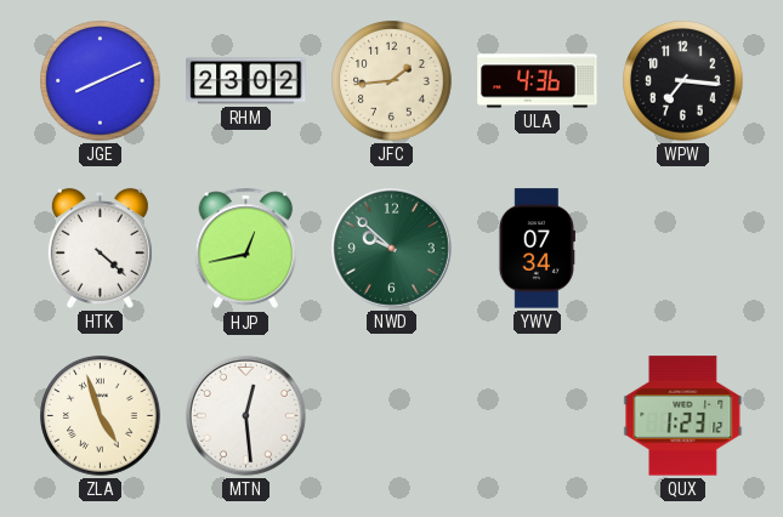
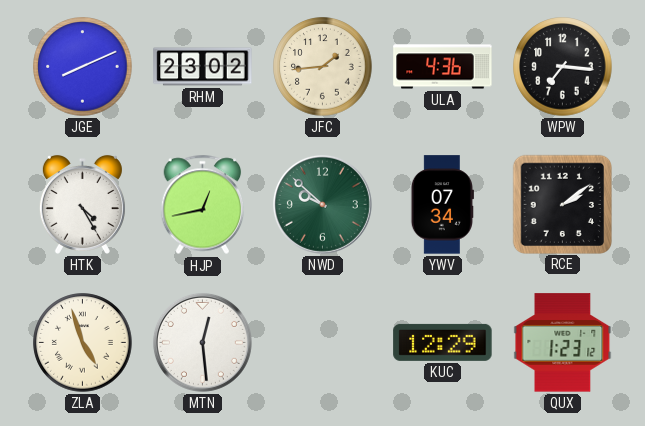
HTK: 4:22 -> 4:25
RCE: none -> 2:09
KUC: none -> 12:29
